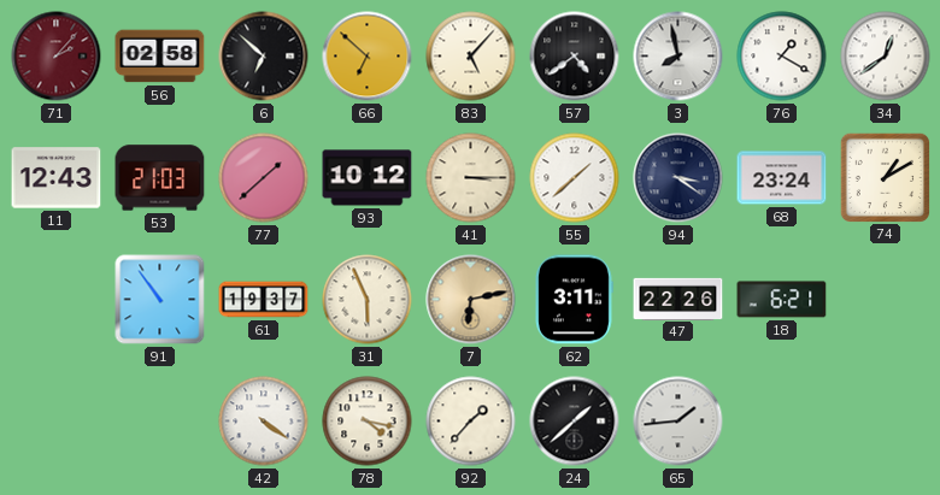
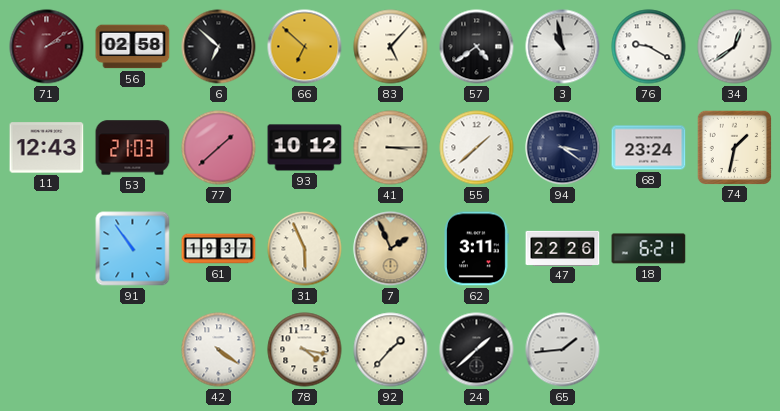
71: 2:07 -> 2:09
3: 7:58 -> 10:58
76: 1:20 -> 9:20
74: 1:10 -> 1:32
7: 6:13 -> 1:56
